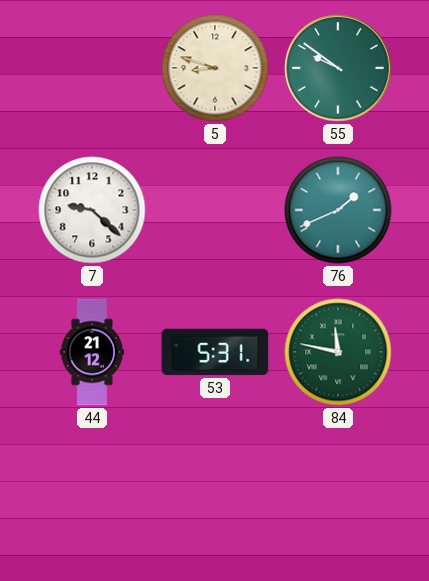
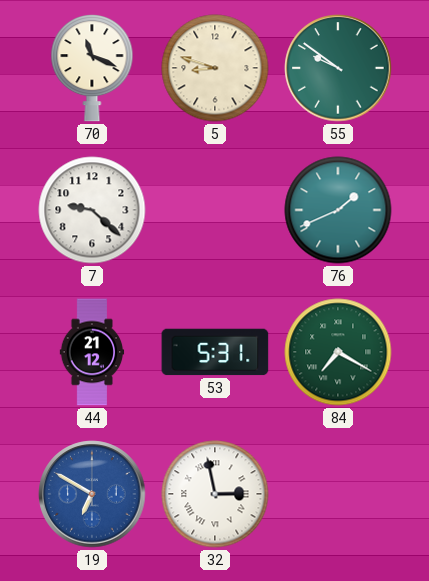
70: none -> 11:19
84: 11:47 -> 7:20
19: none -> 6:50
32: none -> 2:58
